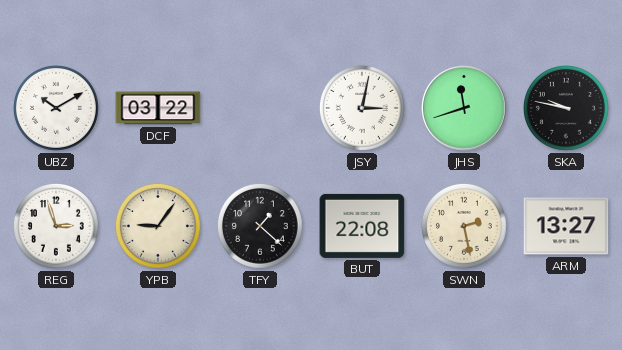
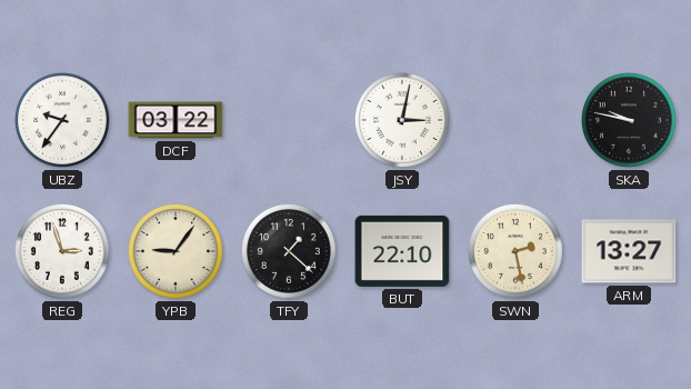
UBZ: 10:10 -> 9:36
JHS: 11:42 -> none
BUT: 22:08 -> 22:10
